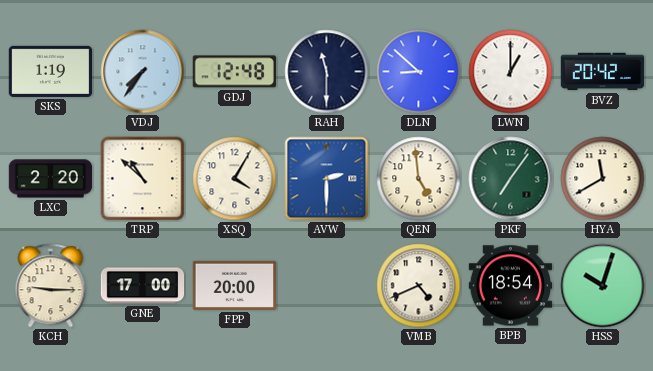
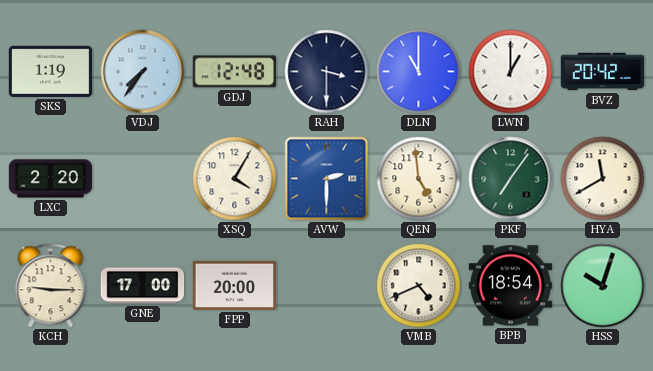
RAH: 11:30 -> 3:30
DLN: 8:52 -> 11:00
TRP: 10:52 -> none
